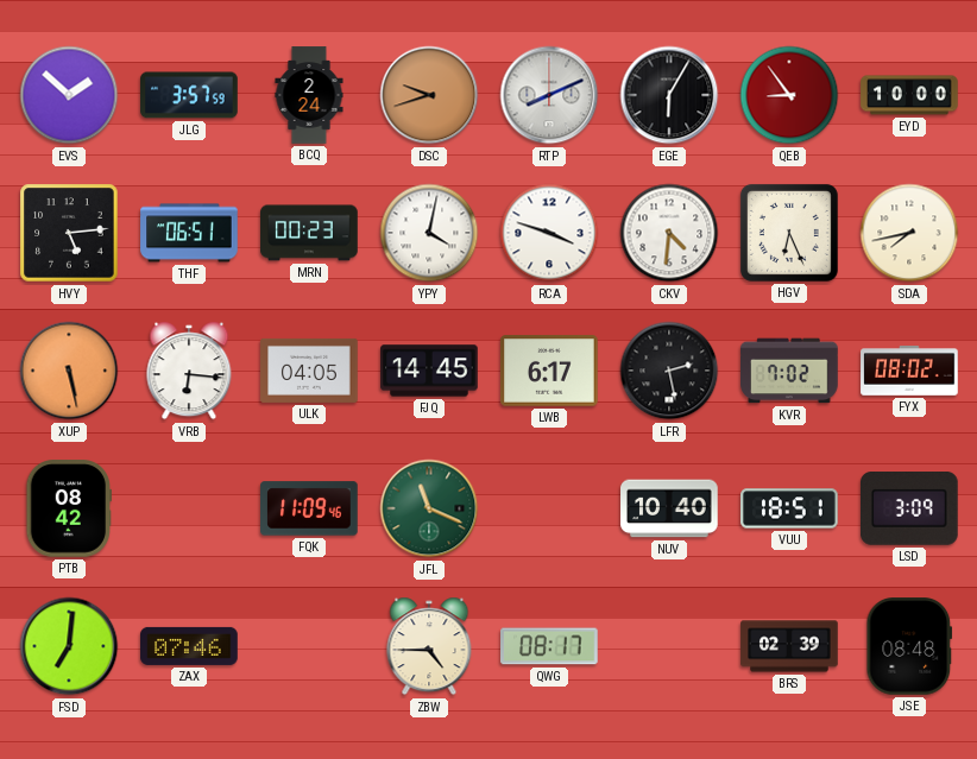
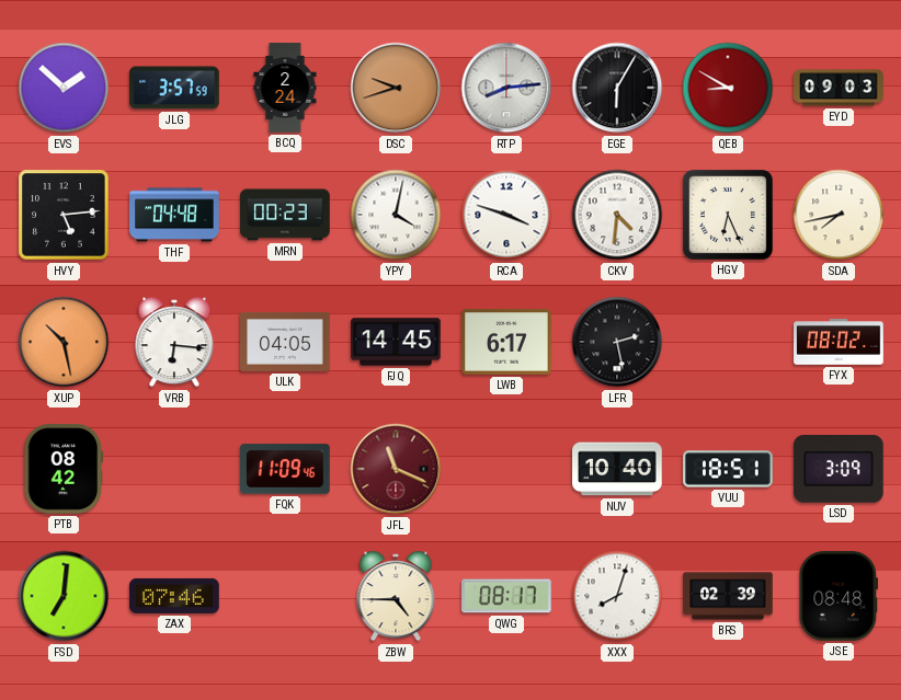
RTP: 8:11 -> 8:14
QEB: 8:54 -> 8:50
EYD: 10:00 -> 09:03
THF: 06:51 -> 04:48
XUP: 5:28 -> 10:28
KVR: 7:02 -> none
JFL dial: green -> burgundy
XXX: none -> 8:03
